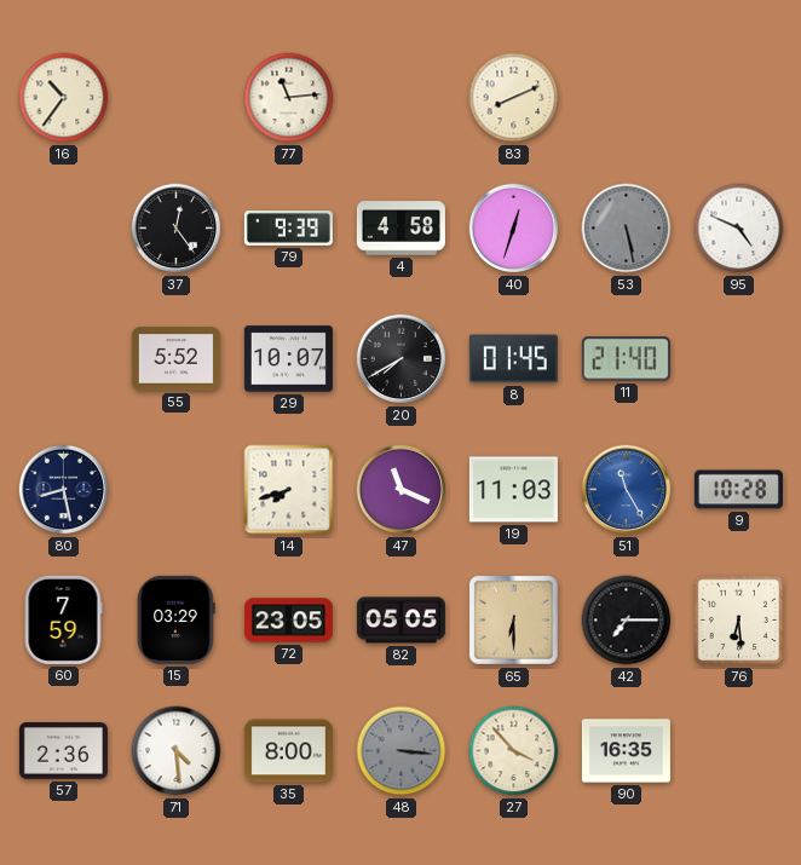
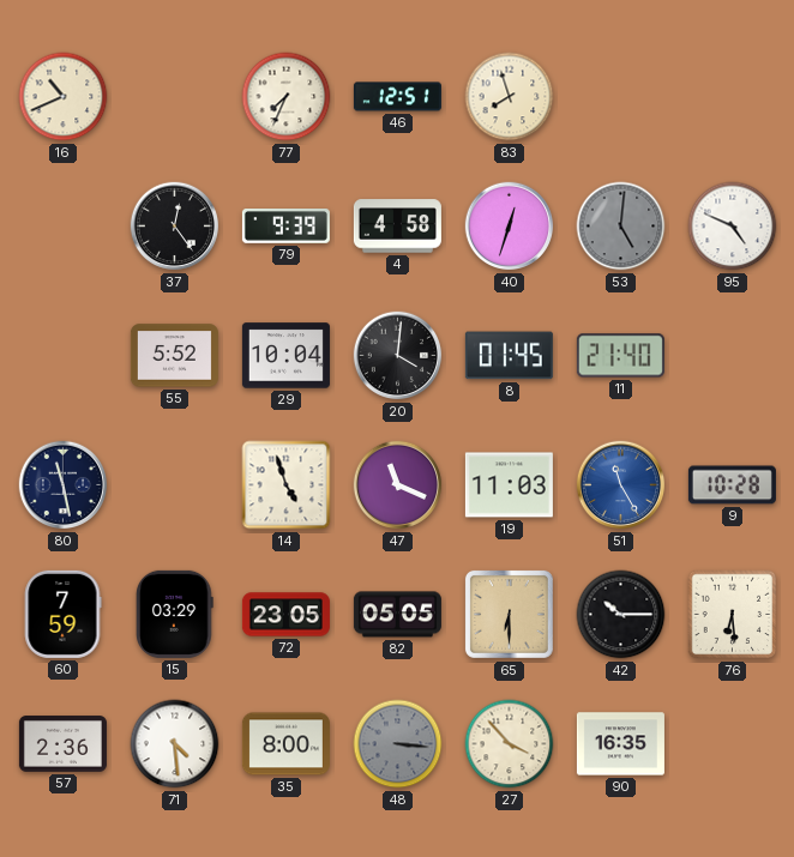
16: 10:36 -> 10:41
77: 11:14 -> 7:34
46: none -> 12:51
83: 8:11 -> 7:57
53: 5:28 -> 5:01
29: 10:07 -> 10:04
20: 7:40 -> 4:01
80: 8:28 -> 11:28
14: 7:42 -> 4:57
42: 7:15 -> 10:15
